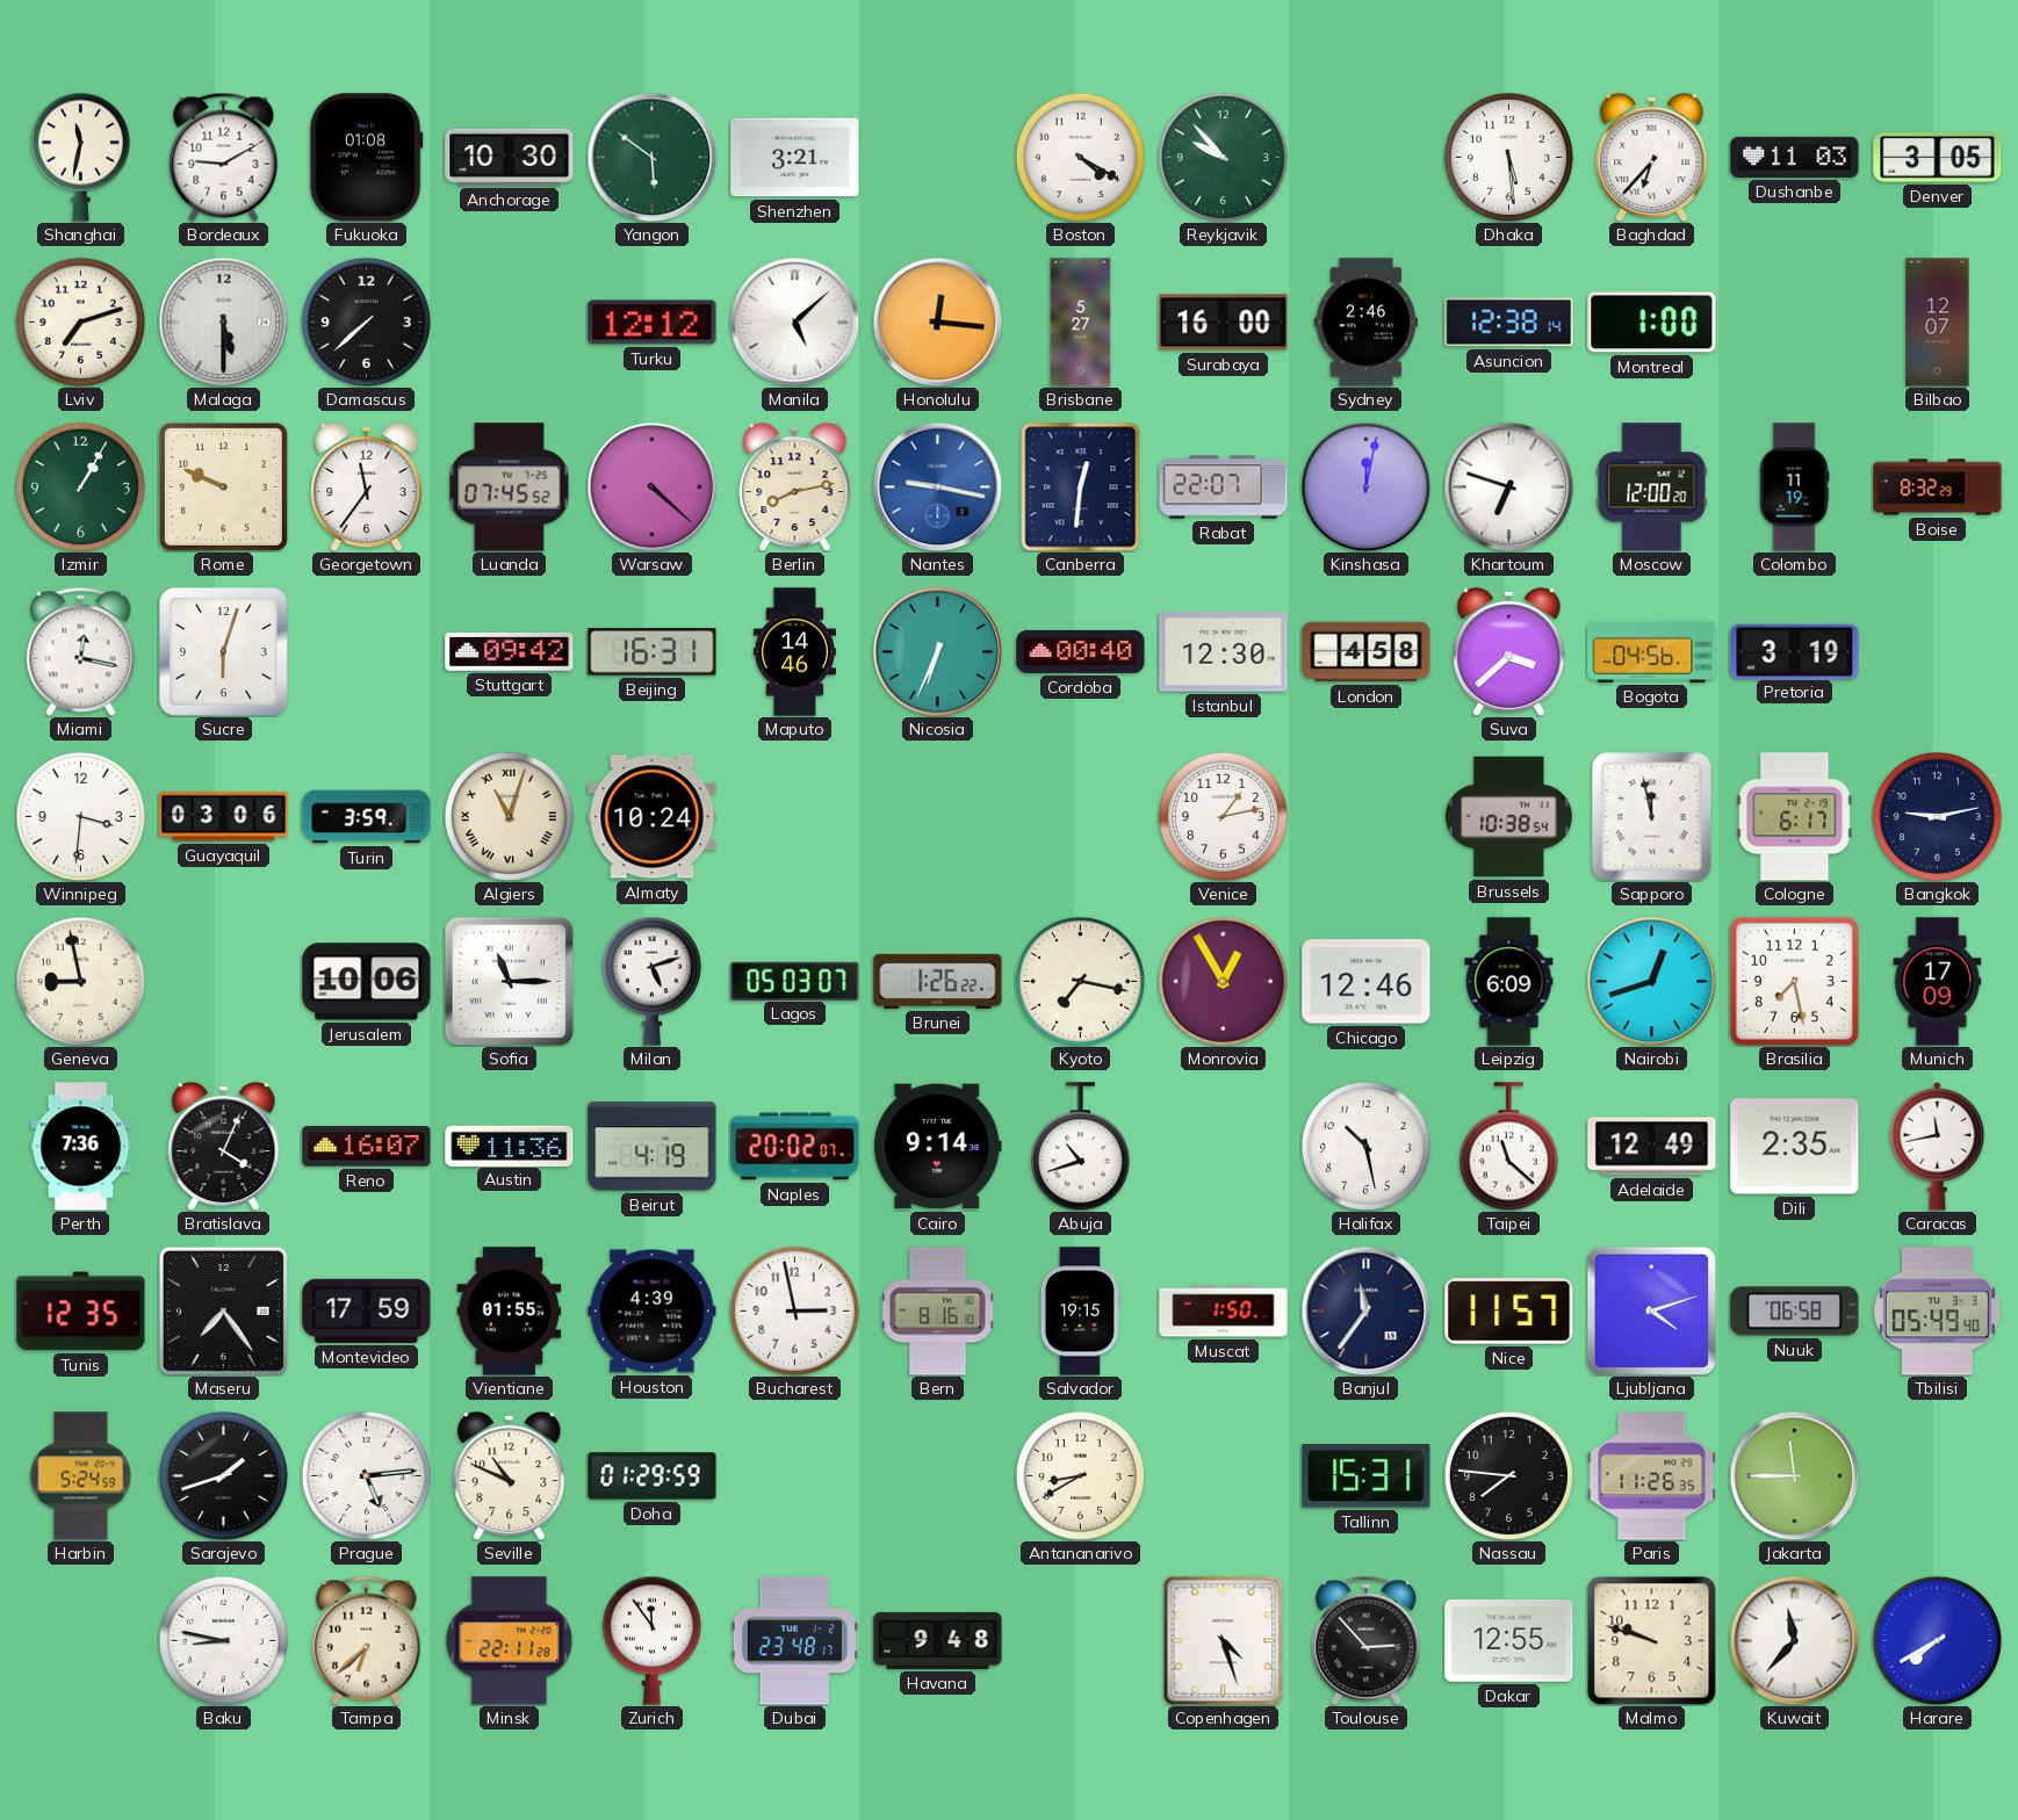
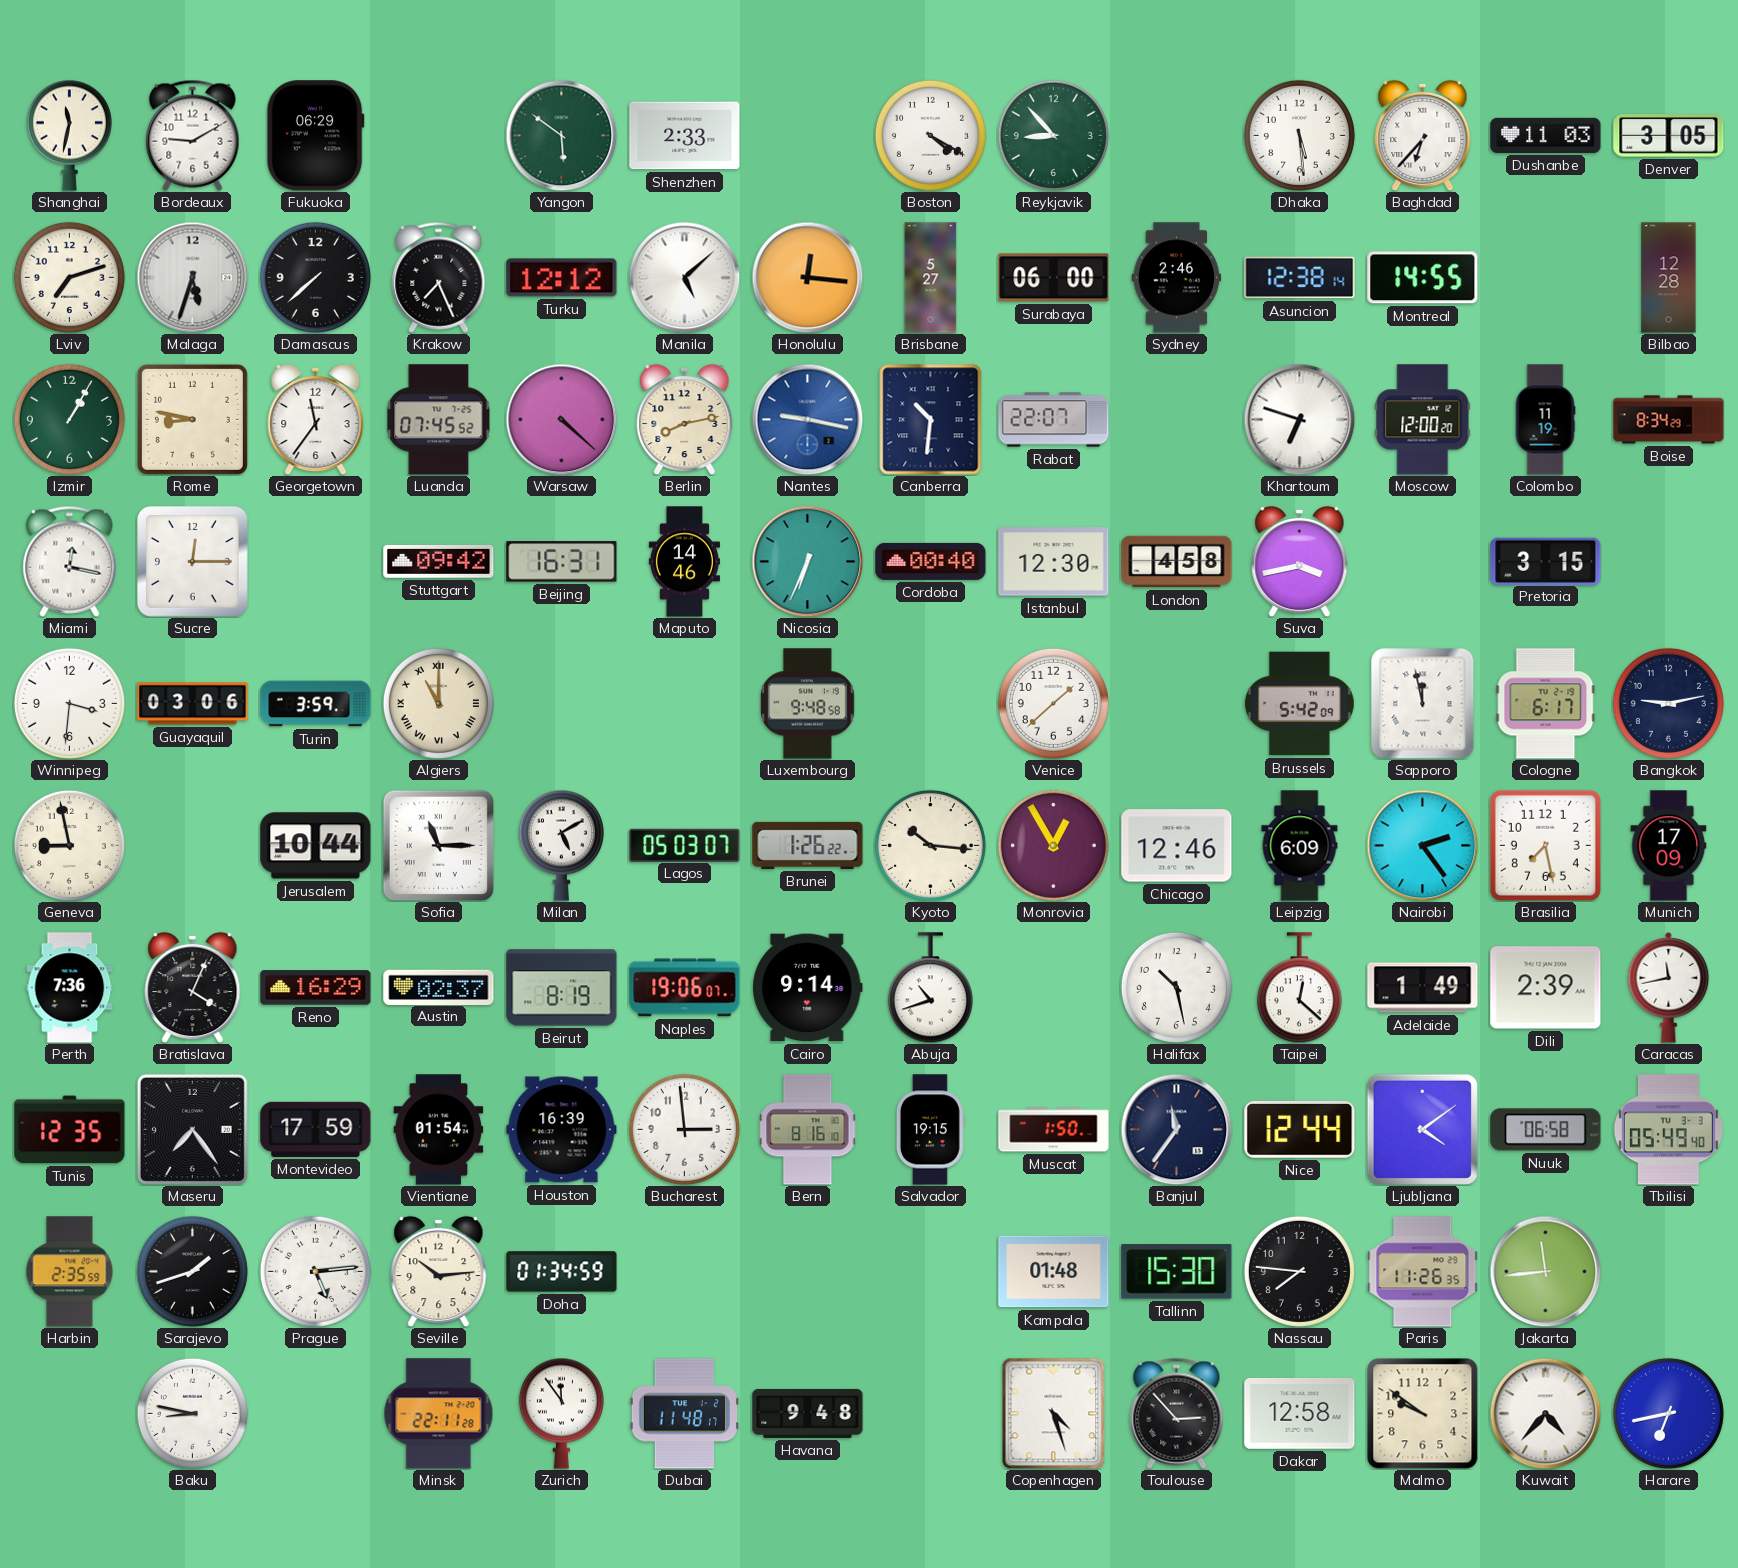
Fukuoka: 01:08 -> 06:29
Anchorage: 10:30 -> none
Shenzhen: 3:21 -> 2:33
Reykjavik: 9:53 -> 8:53
Malaga: 5:30 -> 5:33
Krakow: none -> 7:26
Surabaya: 16:00 -> 06:00
Montreal: 1:00 -> 14:55
Bilbao: 12:07 -> 12:28
Rome: 9:49 -> 8:47
Canberra: 12:31 -> 10:31
Kinshasa: 12:02 -> none
Boise: 8:32 -> 8:34
Sucre: 6:03 -> 12:15
Suva: 3:38 -> 3:43
Bogota: 04:56 -> none
Pretoria: 3:19 -> 3:15
Algiers: 11:03 -> 11:00
Almaty: 10:24 -> none
Luxembourg: none -> 9:48
Venice: 1:13 -> 1:38
Brussels: 10:38 -> 5:42
Jerusalem: 10:06 -> 10:44
Milan: 5:12 -> 5:10
Kyoto: 7:17 -> 10:16
Nairobi: 12:42 -> 2:24
Reno: 16:07 -> 16:29
Austin: 11:36 -> 02:37
Beirut: 4:19 -> 8:19
Naples: 20:02 -> 19:06
Taipei: 11:22 -> 12:22
Adelaide: 12:49 -> 1:49
Dili: 2:35 -> 2:39
Vientiane: 01:55 -> 01:54
Houston: 4:39 -> 16:39
Bucharest: 2:58 -> 2:59
Nice: 11:57 -> 12:44
Ljubljana: 4:12 -> 4:09
Harbin: 5:24 -> 2:35
Seville: 10:49 -> 10:14
Doha: 01:29 -> 01:34
Antananarivo: 8:40 -> none
Kampala: none -> 01:48
Tallinn: 15:31 -> 15:30
Jakarta: 11:45 -> 11:44
Tampa: 6:38 -> none
Dubai: 23:48 -> 11:48
Dakar: 12:55 -> 12:58
Malmo: 9:48 -> 9:51
Kuwait: 11:37 -> 4:37
Harare: 7:40 -> 6:43
